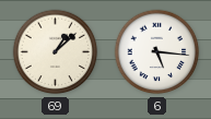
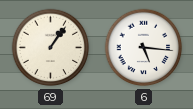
69: 1:08 -> 1:06
